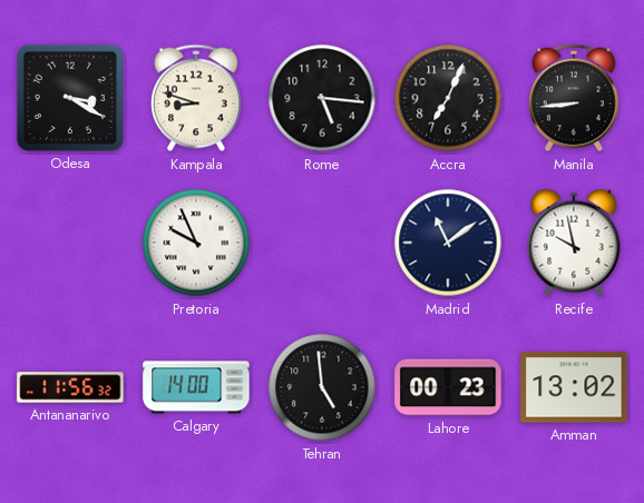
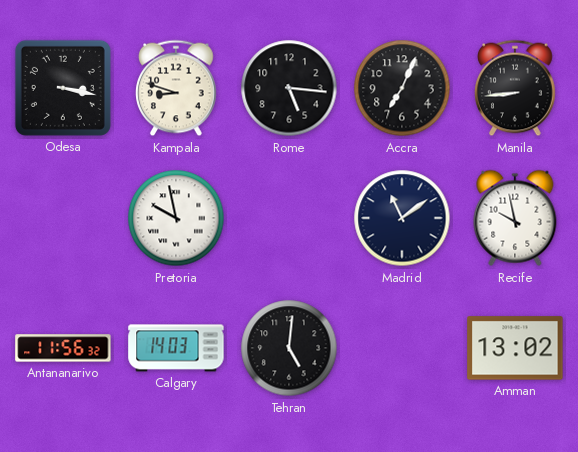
Odesa: 3:20 -> 3:17
Pretoria: 9:56 -> 9:58
Calgary: 14:00 -> 14:03
Tehran: 4:59 -> 5:01
Lahore: 00:23 -> none
